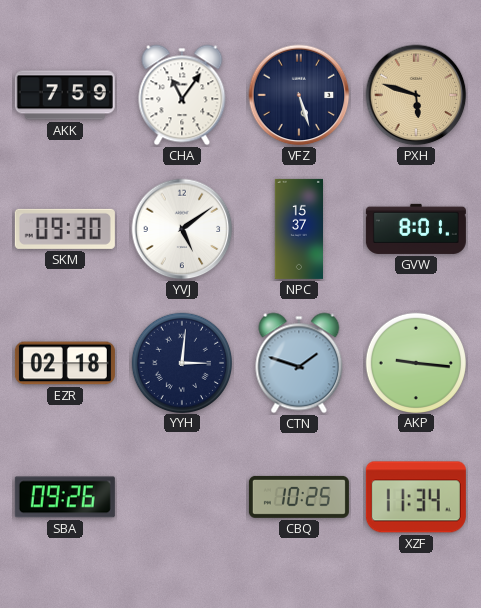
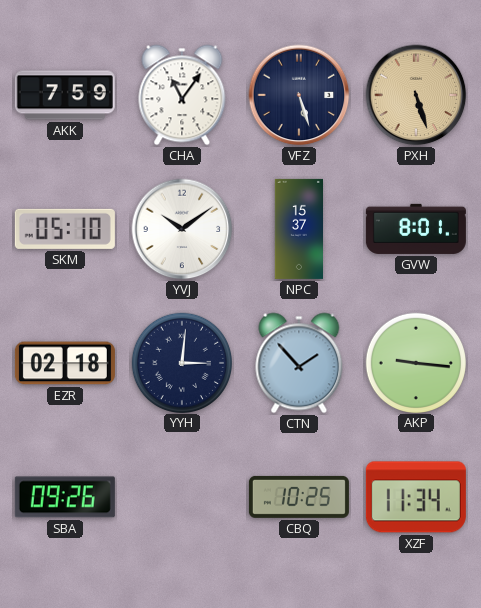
PXH: 5:48 -> 5:27
SKM: 09:30 -> 05:10
YVJ: 5:09 -> 10:09
CTN: 1:48 -> 1:53
